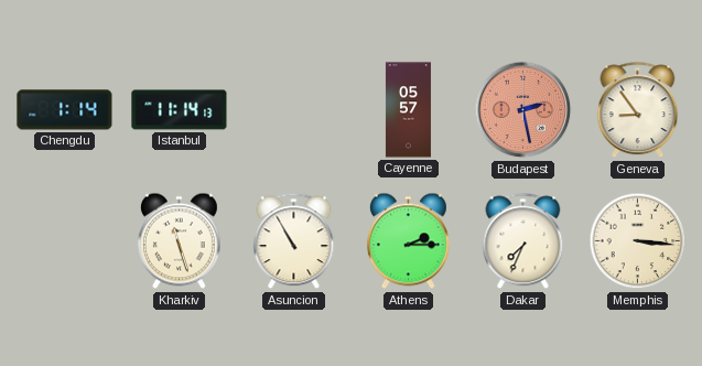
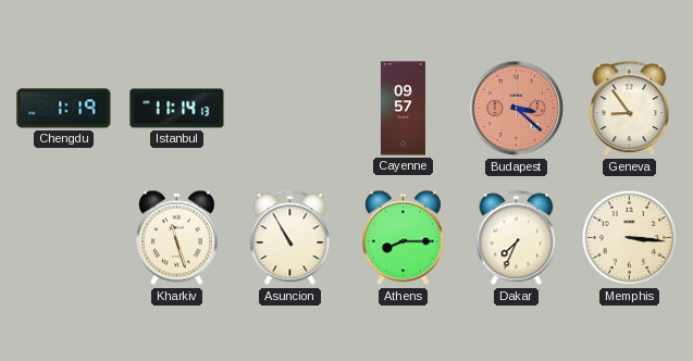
Chengdu: 1:14 -> 1:19
Cayenne: 05:57 -> 09:57
Budapest: 2:28 -> 3:22
Athens: 2:15 -> 8:15
